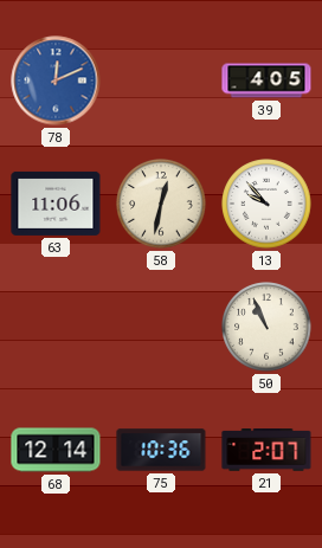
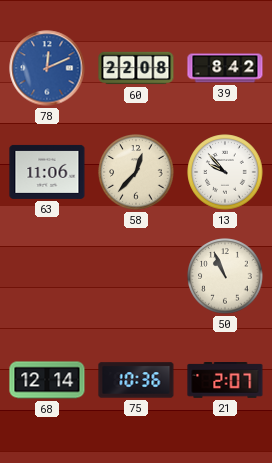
60: none -> 22:08
39: 4:05 -> 8:42
58: 12:32 -> 12:37
